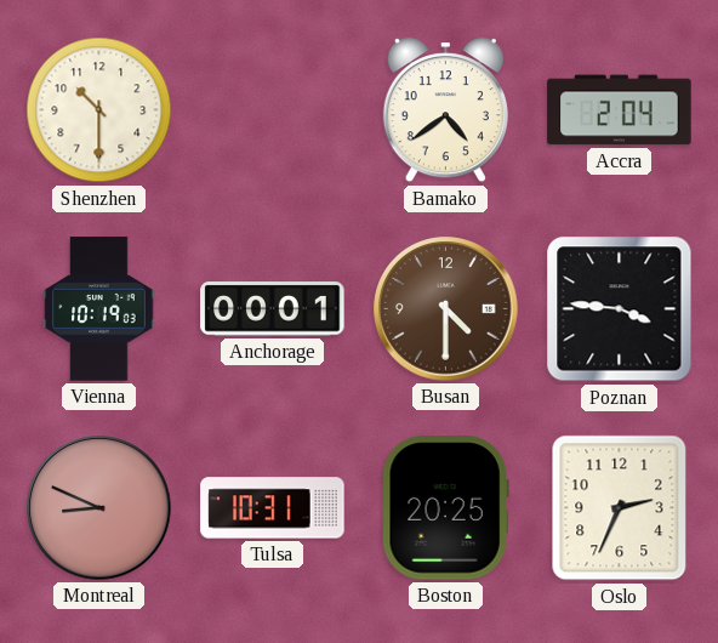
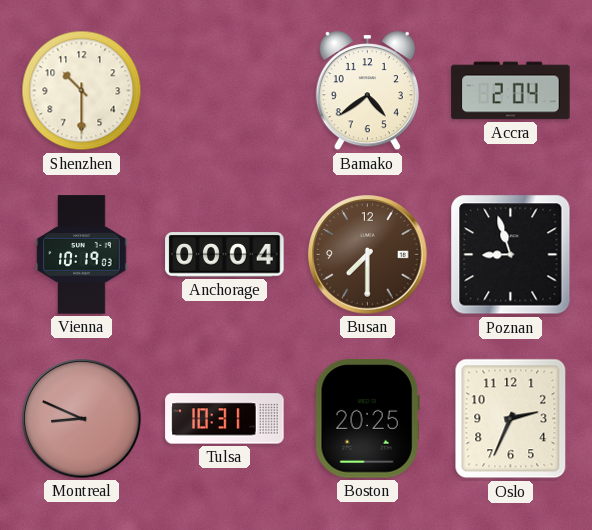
Anchorage: 00:01 -> 00:04
Busan: 4:30 -> 7:30
Poznan: 3:46 -> 8:57
